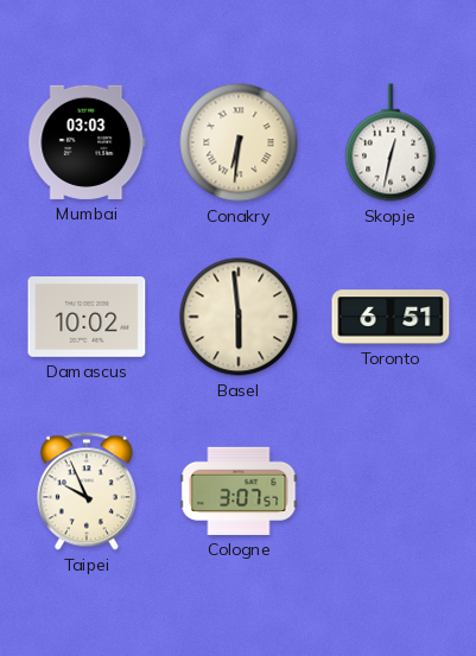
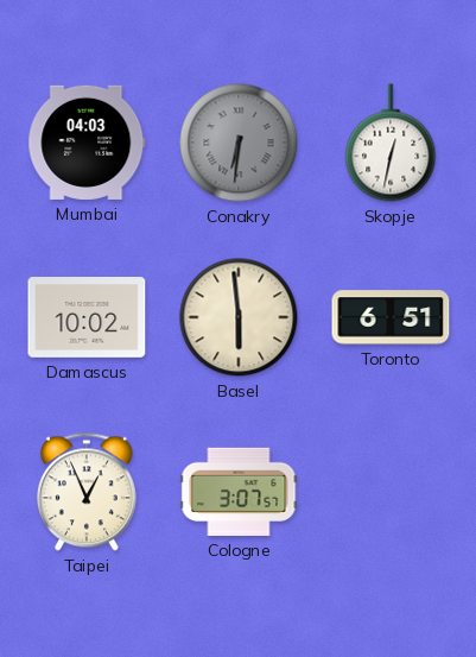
Mumbai: 03:03 -> 04:03
Conakry dial: cream -> grey
Taipei: 9:56 -> 12:56
